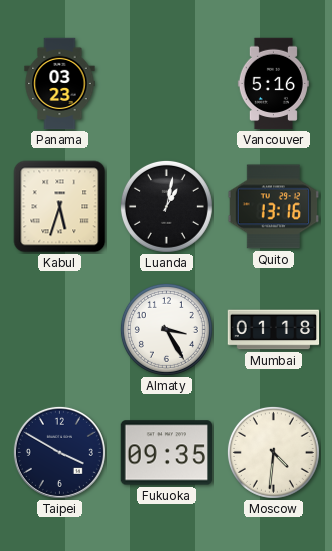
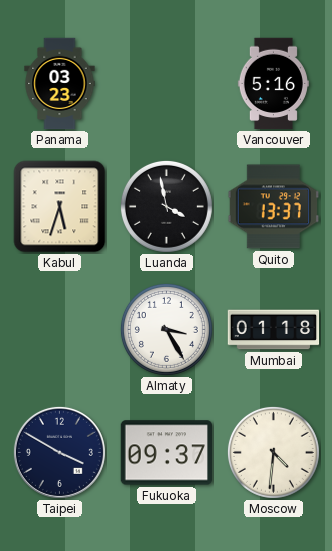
Luanda: 1:02 -> 3:58
Quito: 13:16 -> 13:37
Fukuoka: 09:35 -> 09:37
